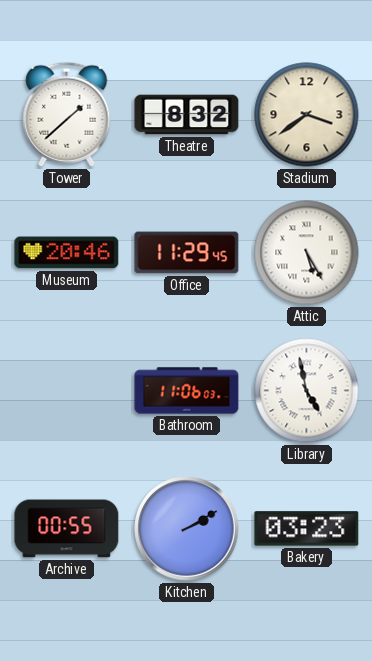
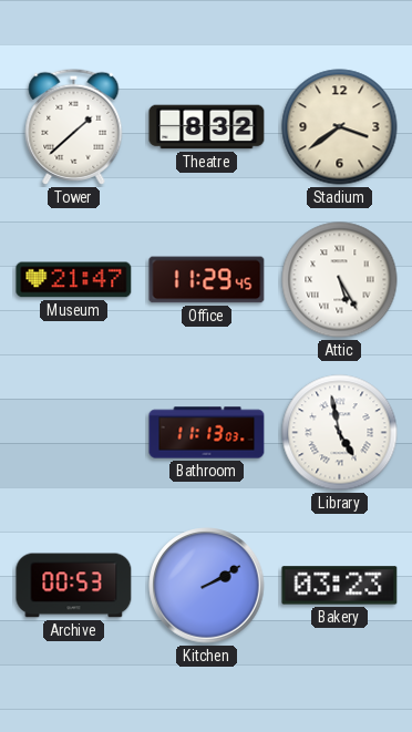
Museum: 20:46 -> 21:47
Bathroom: 11:06 -> 11:13
Archive: 00:55 -> 00:53
